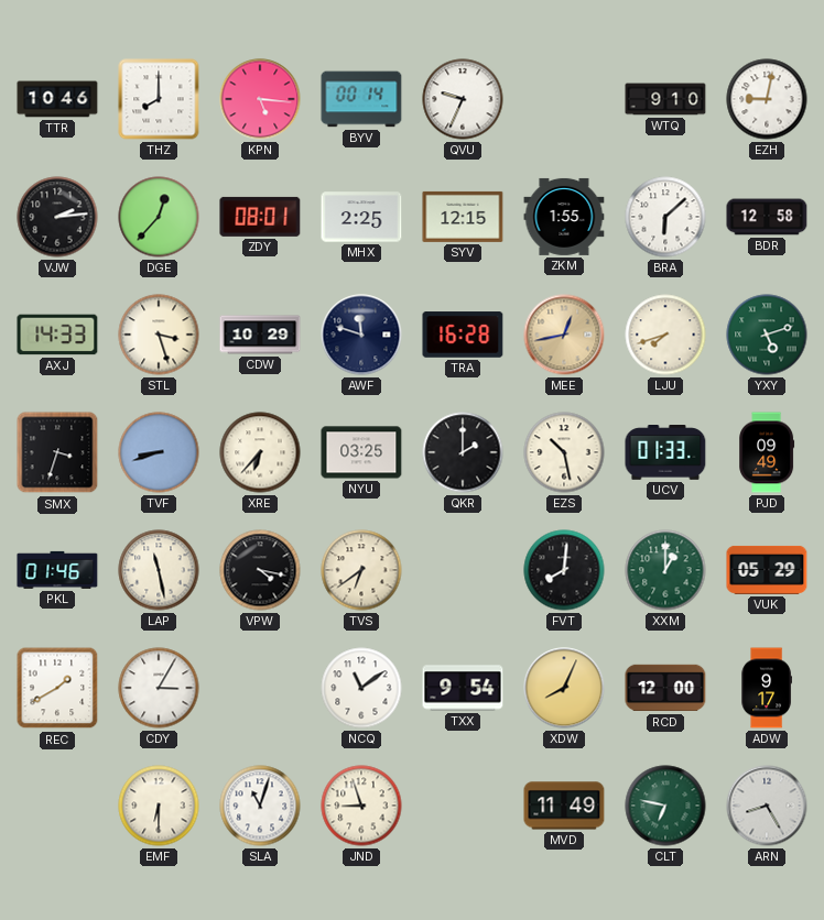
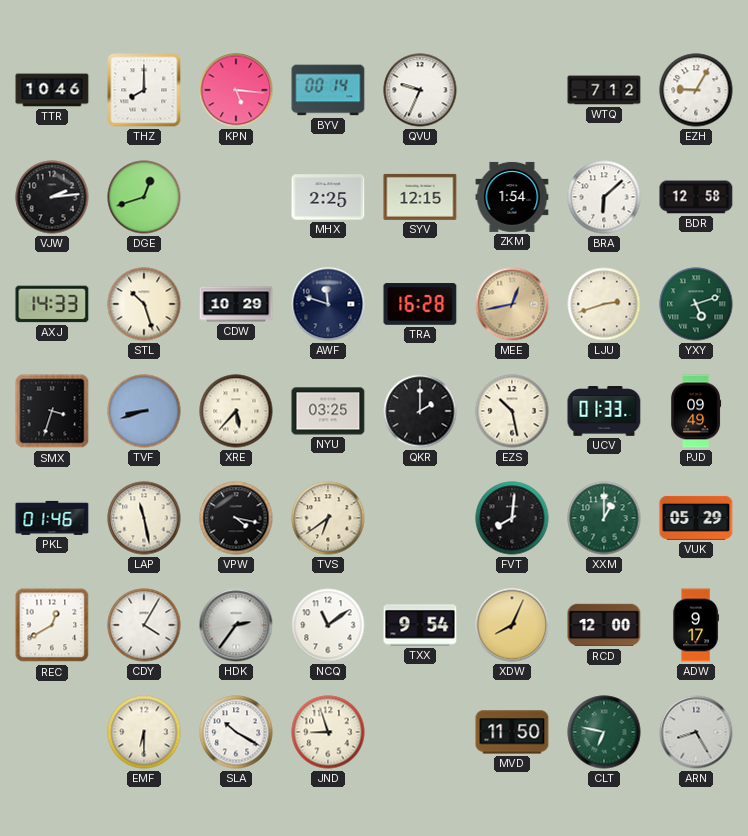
WTQ: 9:10 -> 7:12
EZH: 9:02 -> 9:05
DGE: 12:37 -> 12:42
ZDY: 08:01 -> none
ZKM: 1:55 -> 1:54
STL: 3:27 -> 10:27
LJU: 7:42 -> 2:42
XRE: 6:37 -> 5:37
REC: 1:40 -> 12:40
CDY: 3:05 -> 4:05
HDK: none -> 2:36
SLA: 11:03 -> 10:20
MVD: 11:49 -> 11:50
